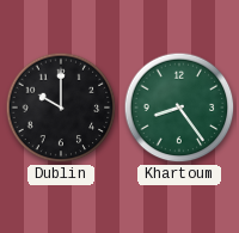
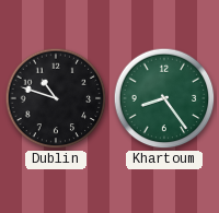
Dublin: 10:00 -> 10:48
